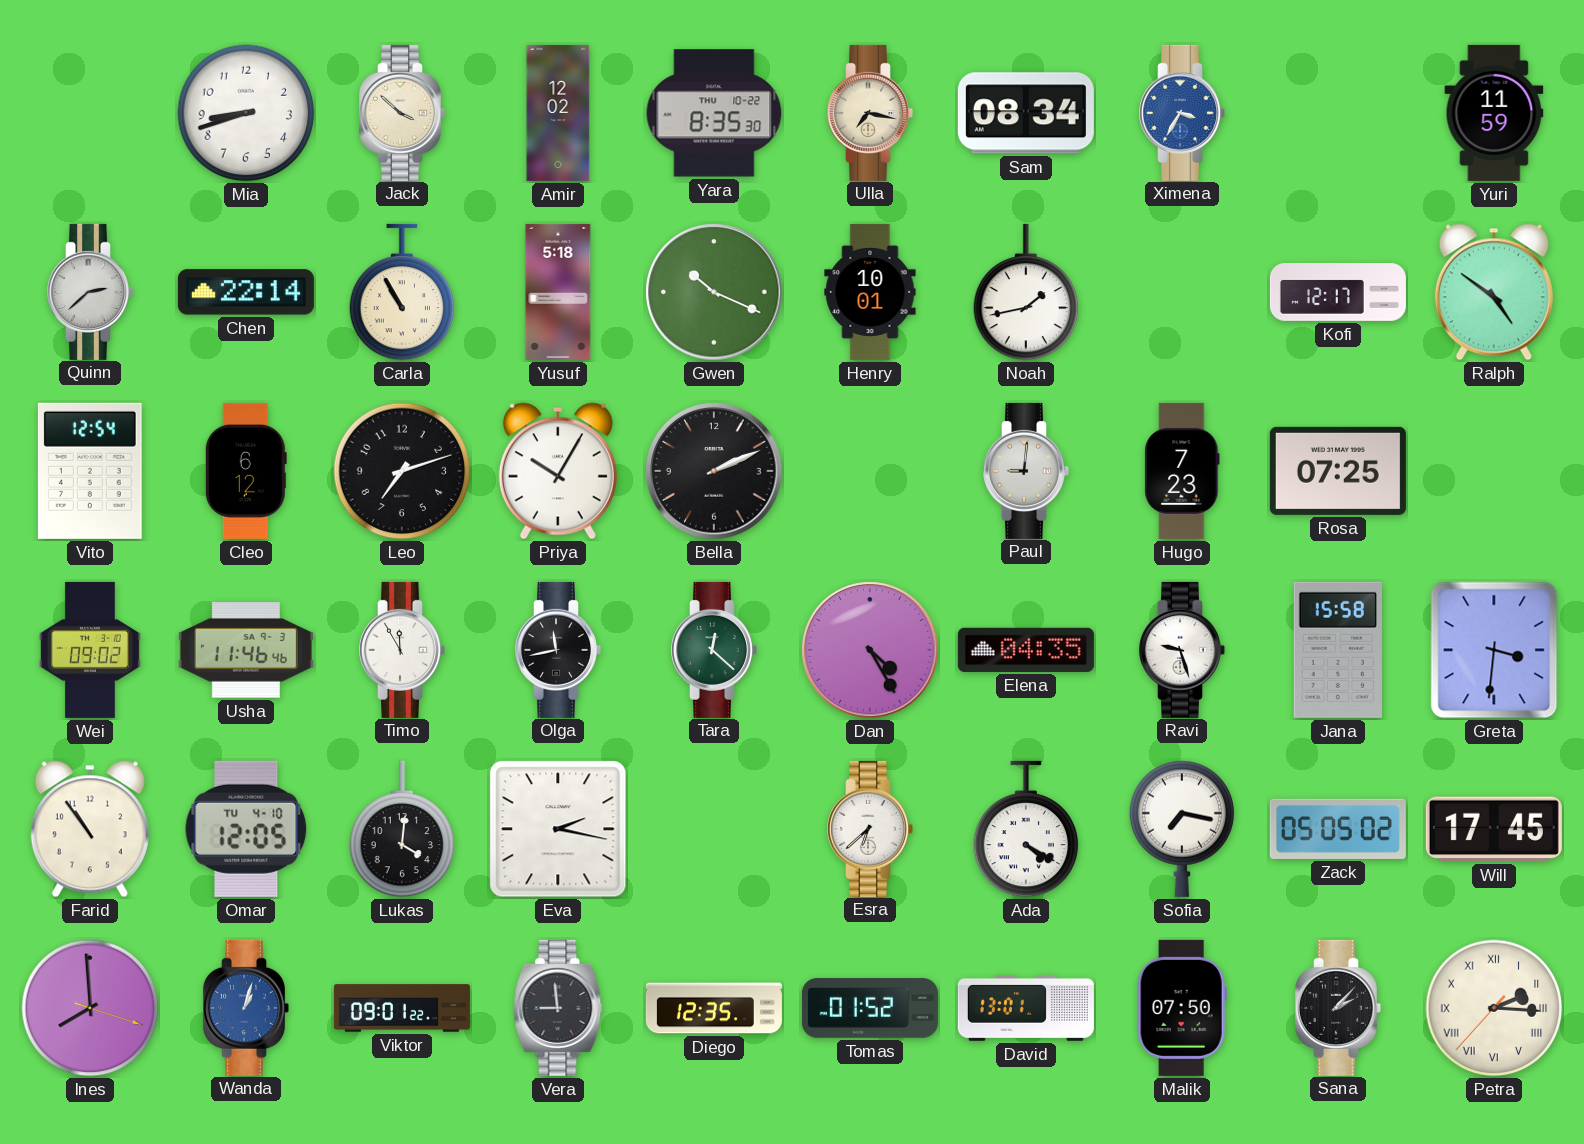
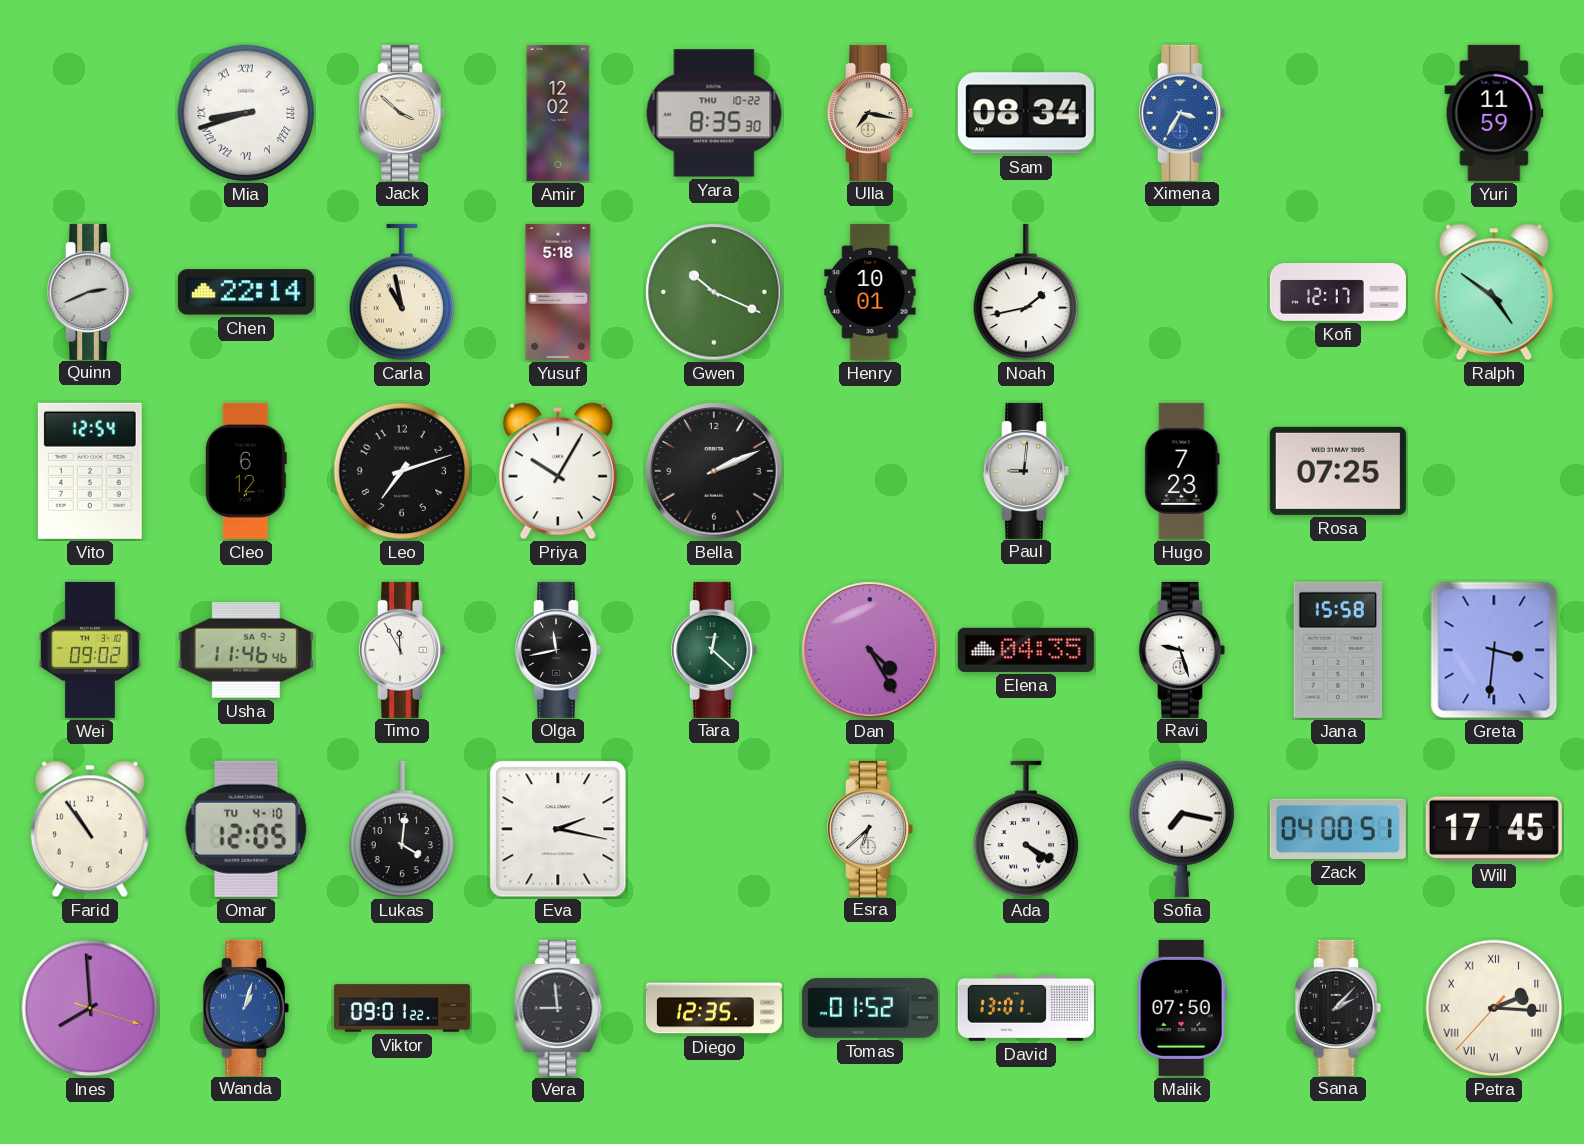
Mia numerals: Arabic -> Roman
Quinn: 2:38 -> 2:41
Carla: 10:55 -> 10:58
Zack: 05:05 -> 04:00
